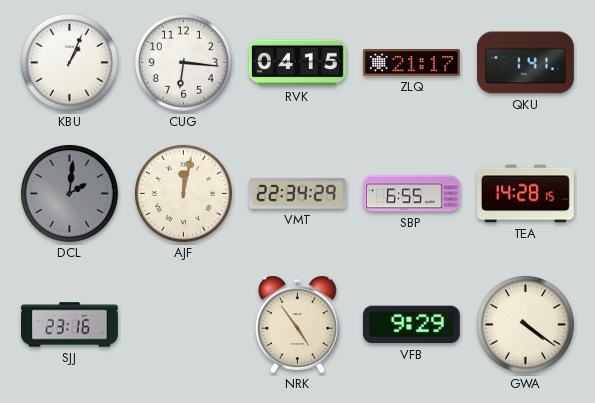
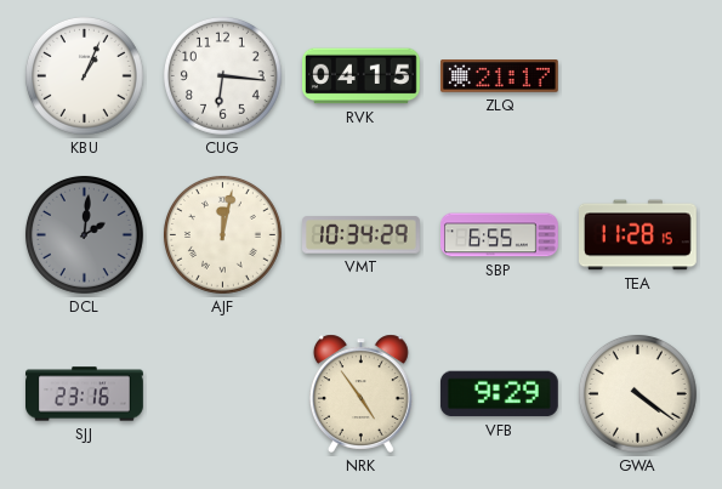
QKU: 1:41 -> none
VMT: 22:34 -> 10:34
TEA: 14:28 -> 11:28
